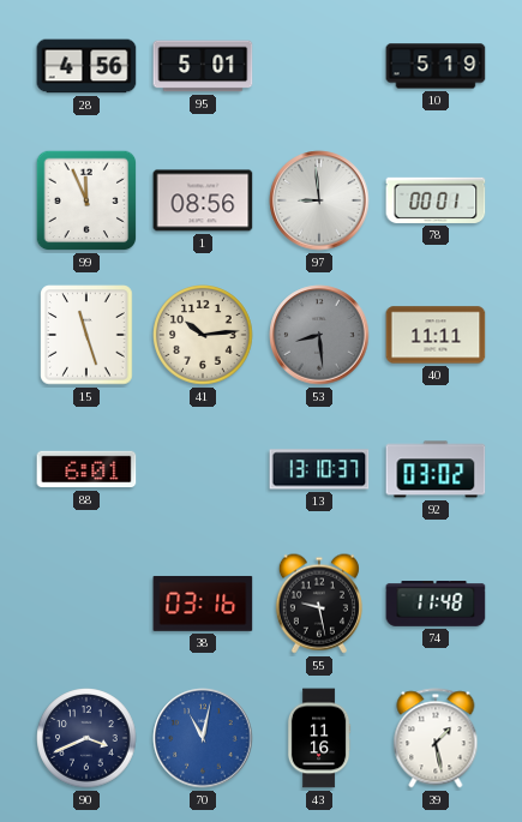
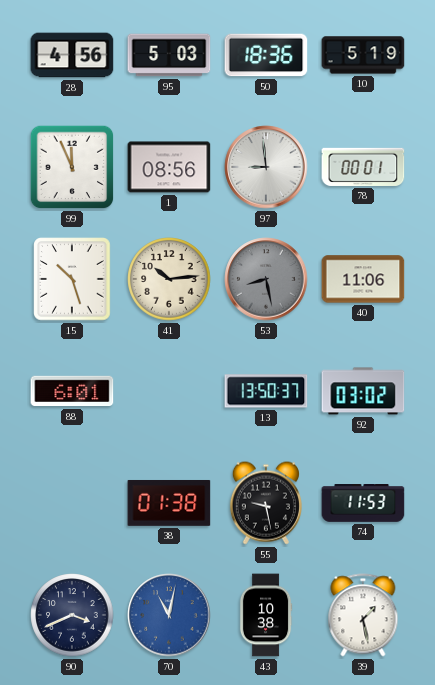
95: 5:01 -> 5:03
50: none -> 18:36
15: 11:27 -> 10:27
53: 8:29 -> 8:28
40: 11:11 -> 11:06
13: 13:10 -> 13:50
38: 03:16 -> 01:38
74: 11:48 -> 11:53
43: 11:16 -> 10:38
